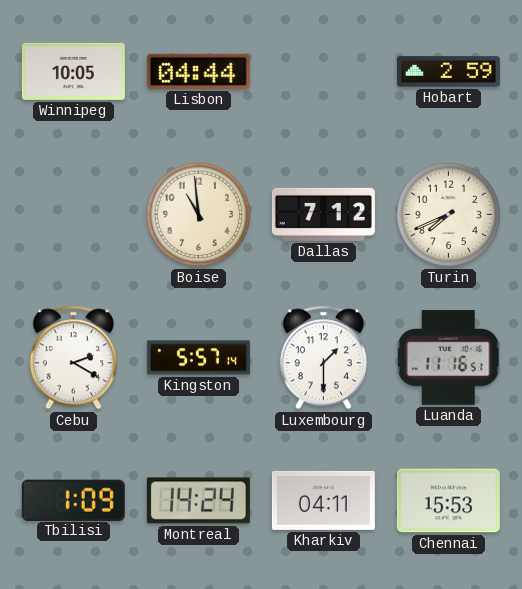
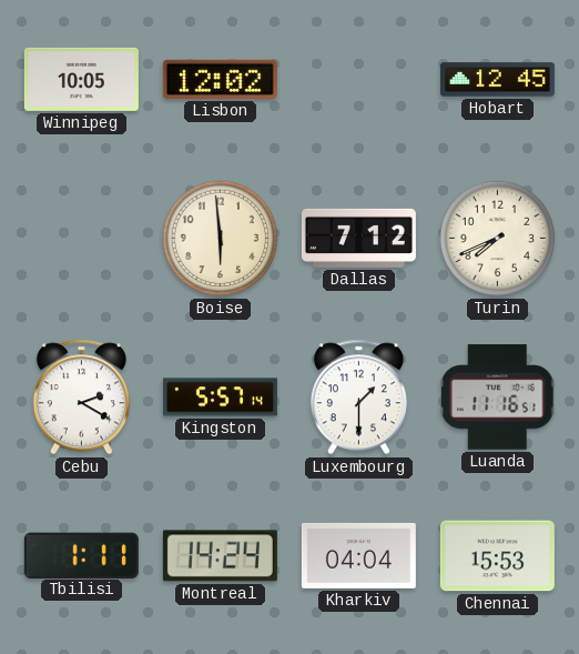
Lisbon: 04:44 -> 12:02
Hobart: 2:59 -> 12:45
Boise: 10:59 -> 5:59
Tbilisi: 1:09 -> 1:11
Kharkiv: 04:11 -> 04:04
